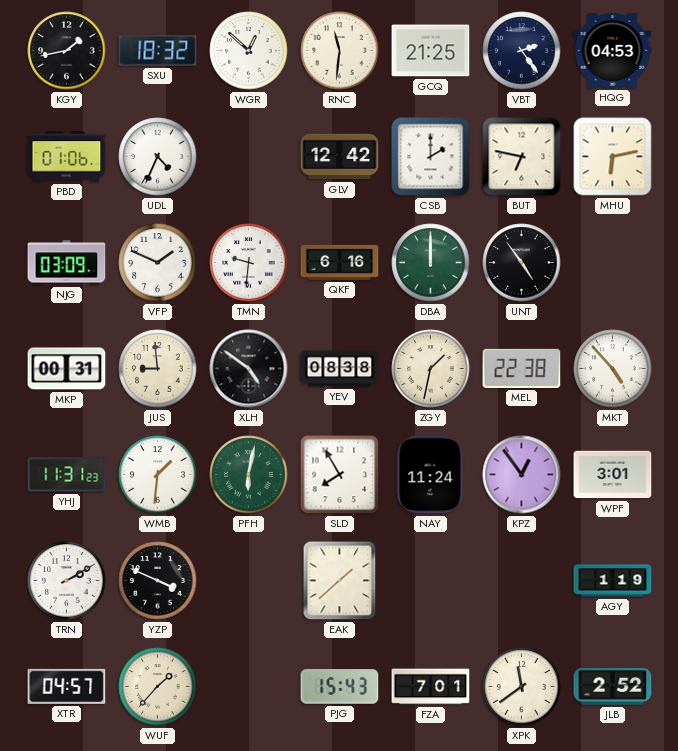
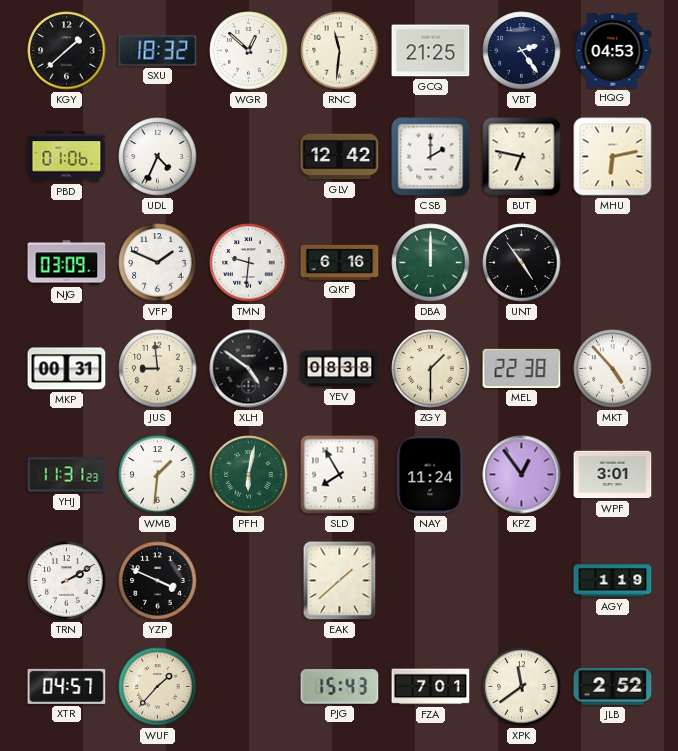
KGY: 1:43 -> 1:38
ZGY: 1:32 -> 1:30
